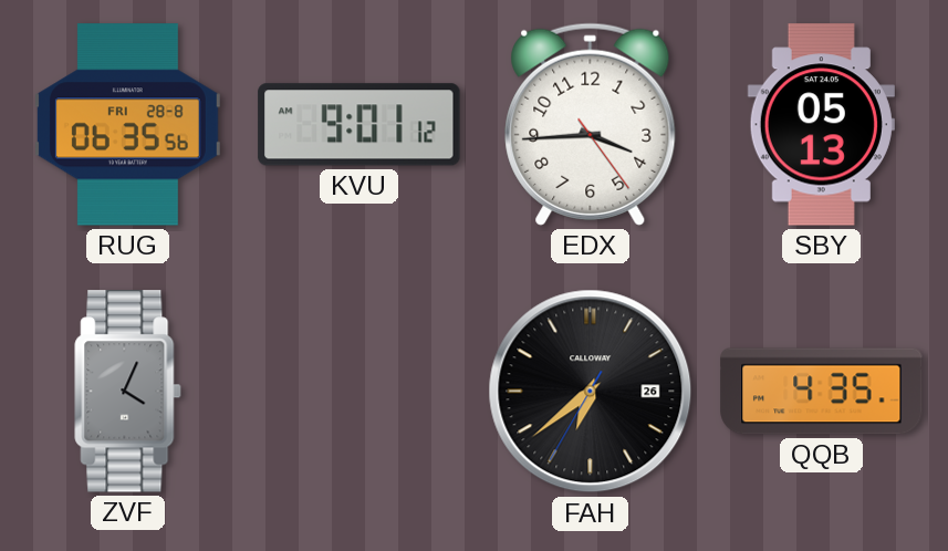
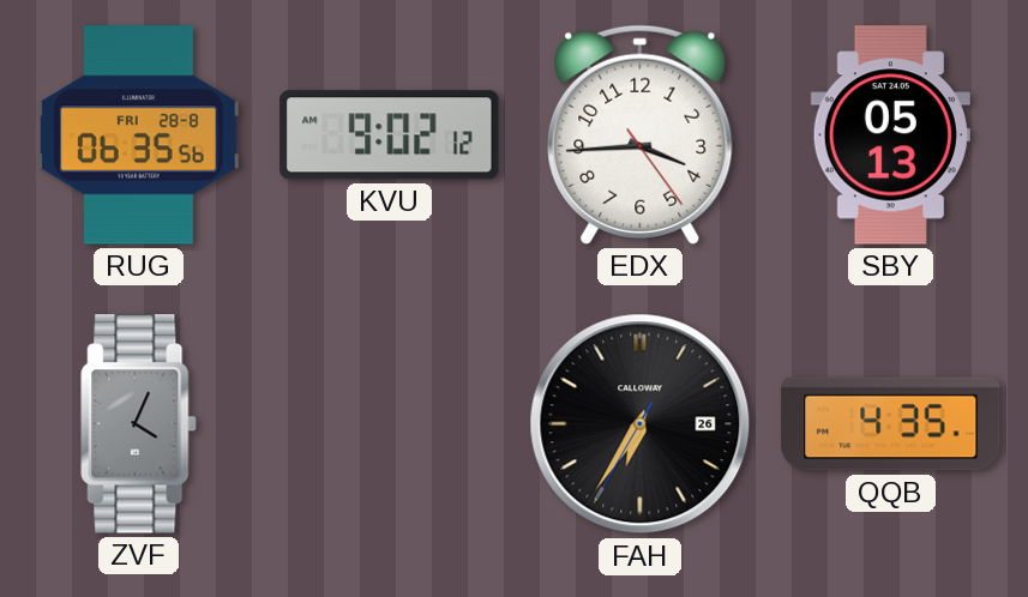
KVU: 9:01 -> 9:02
FAH: 6:38 -> 6:35
